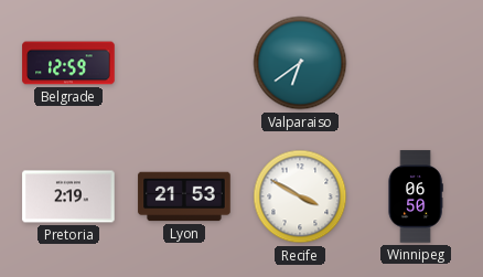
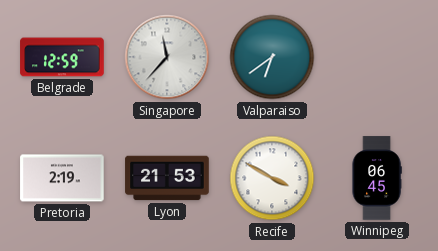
Singapore: none -> 11:37
Winnipeg: 06:50 -> 06:45
